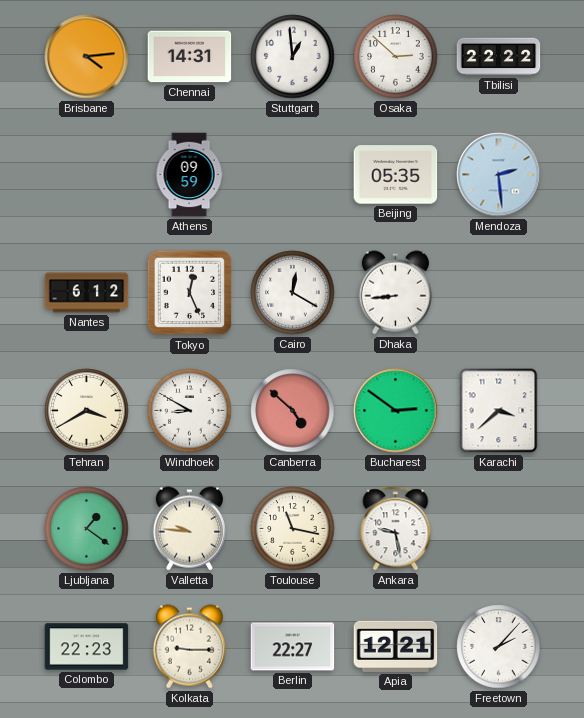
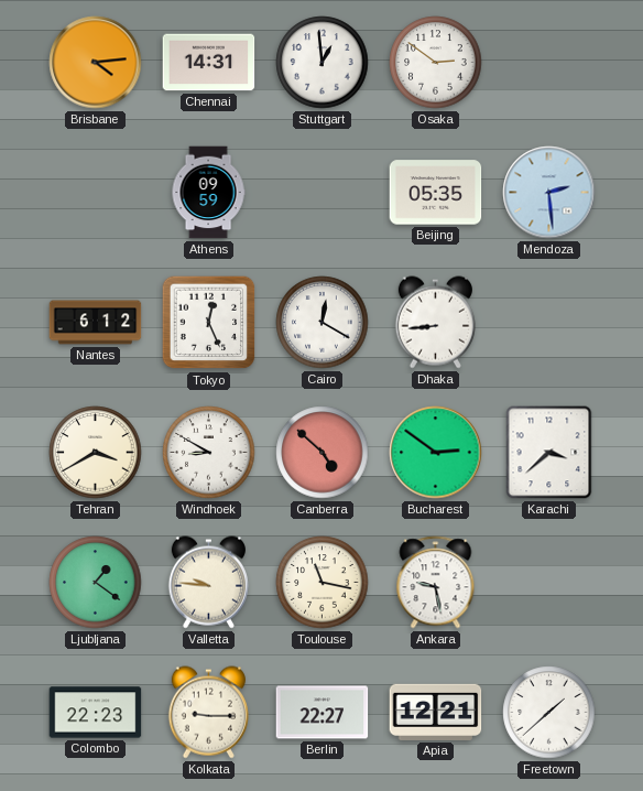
Osaka: 2:52 -> 2:51
Tbilisi: 22:22 -> none
Freetown: 2:07 -> 1:38
